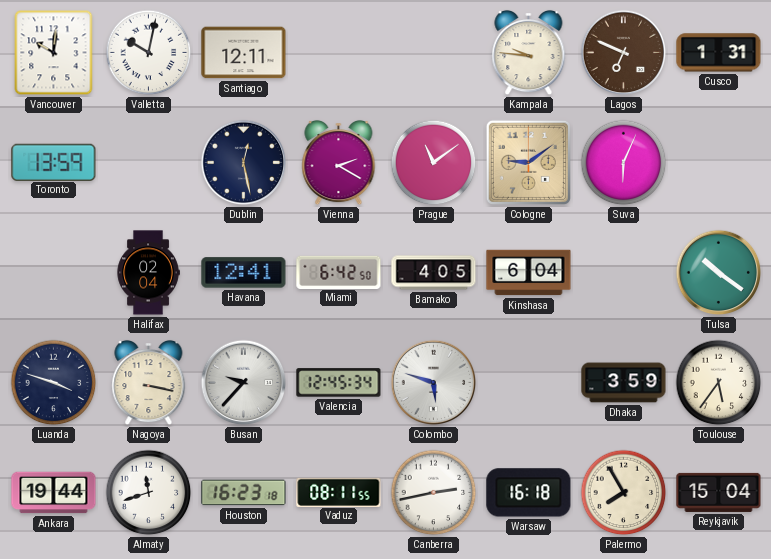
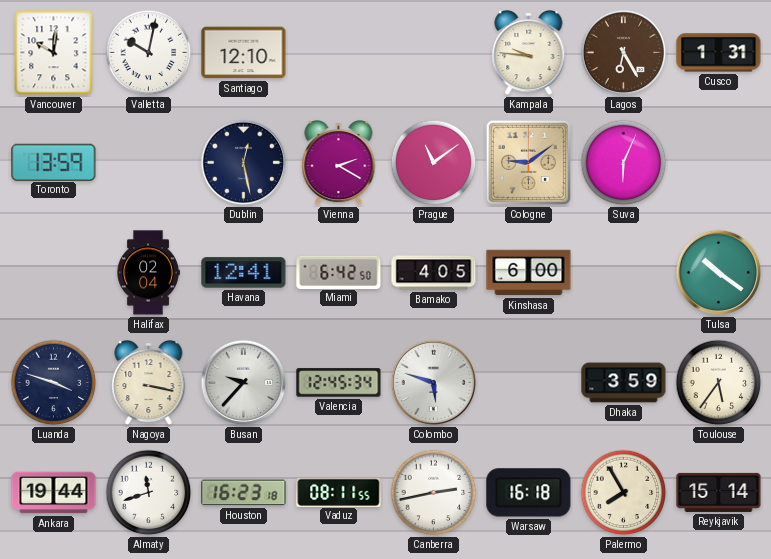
Santiago: 12:11 -> 12:10
Lagos: 6:49 -> 6:25
Kinshasa: 6:04 -> 6:00
Reykjavik: 15:04 -> 15:14
